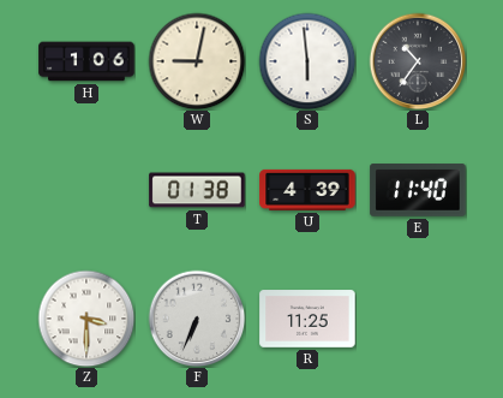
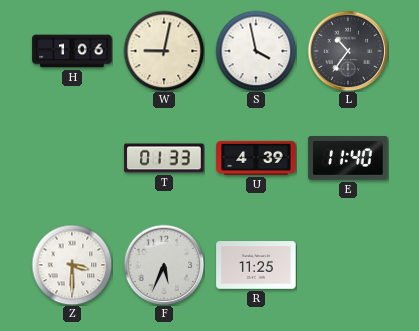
S: 5:59 -> 3:58
T: 01:38 -> 01:33
F: 6:34 -> 5:34
